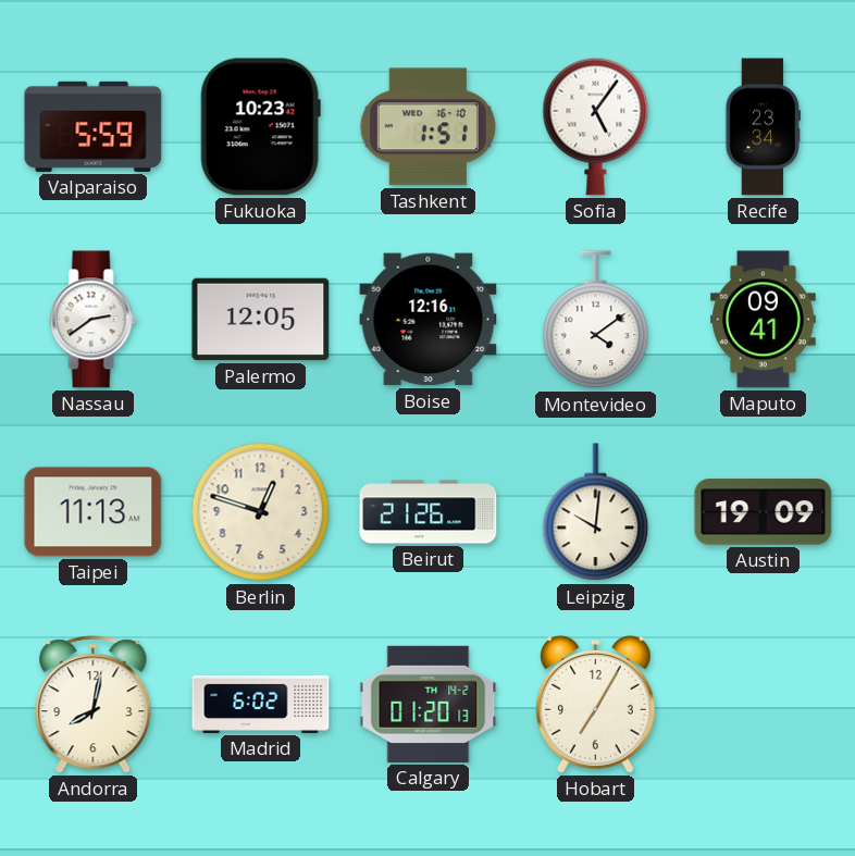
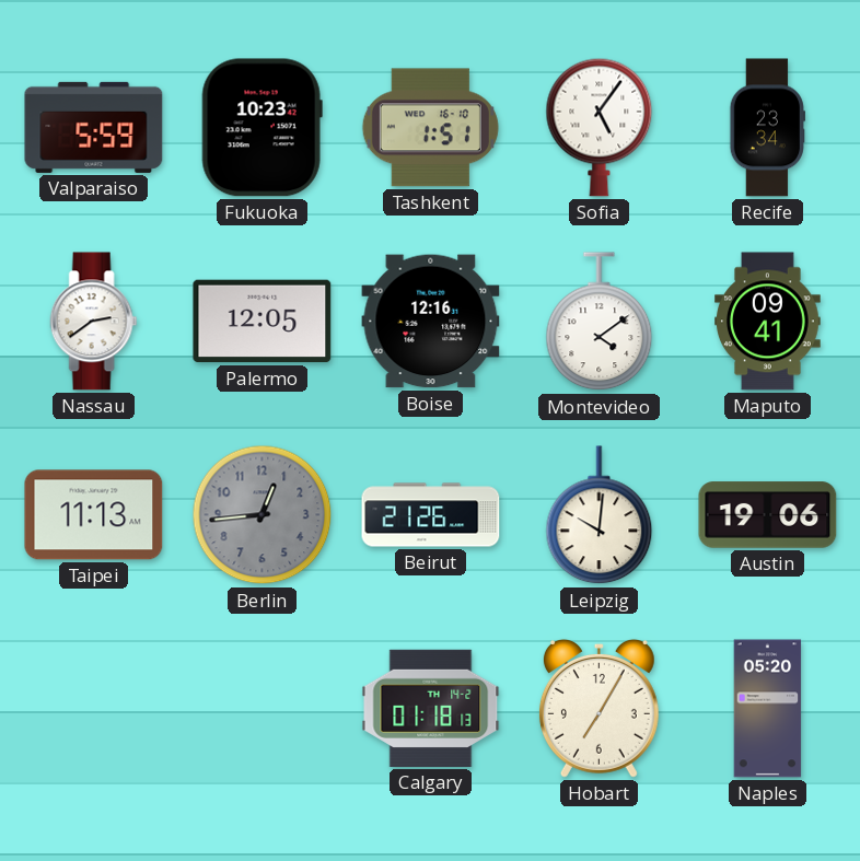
Berlin: 12:48 -> 12:44
Berlin dial: cream -> grey
Austin: 19:09 -> 19:06
Andorra: 8:02 -> none
Madrid: 6:02 -> none
Calgary: 01:20 -> 01:18
Naples: none -> 05:20
